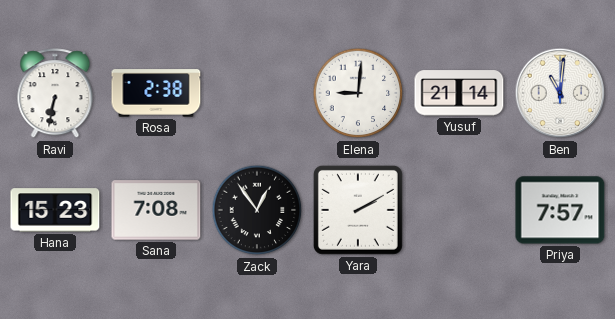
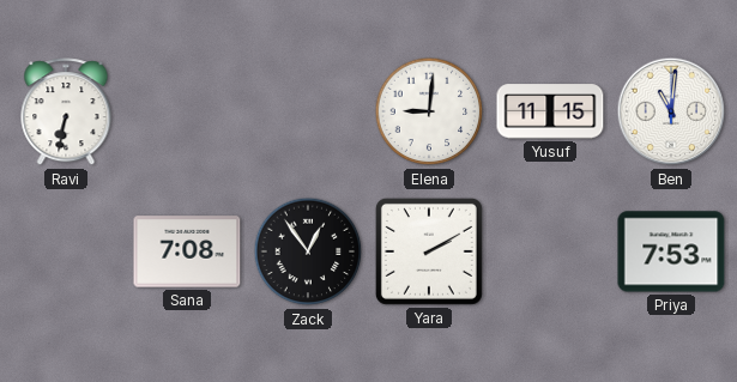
Rosa: 2:38 -> none
Yusuf: 21:14 -> 11:15
Hana: 15:23 -> none
Priya: 7:57 -> 7:53
